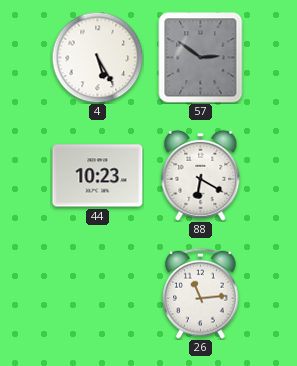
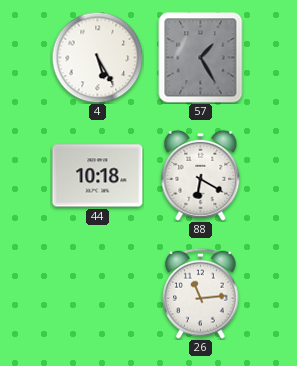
57: 2:51 -> 1:25
44: 10:23 -> 10:18
